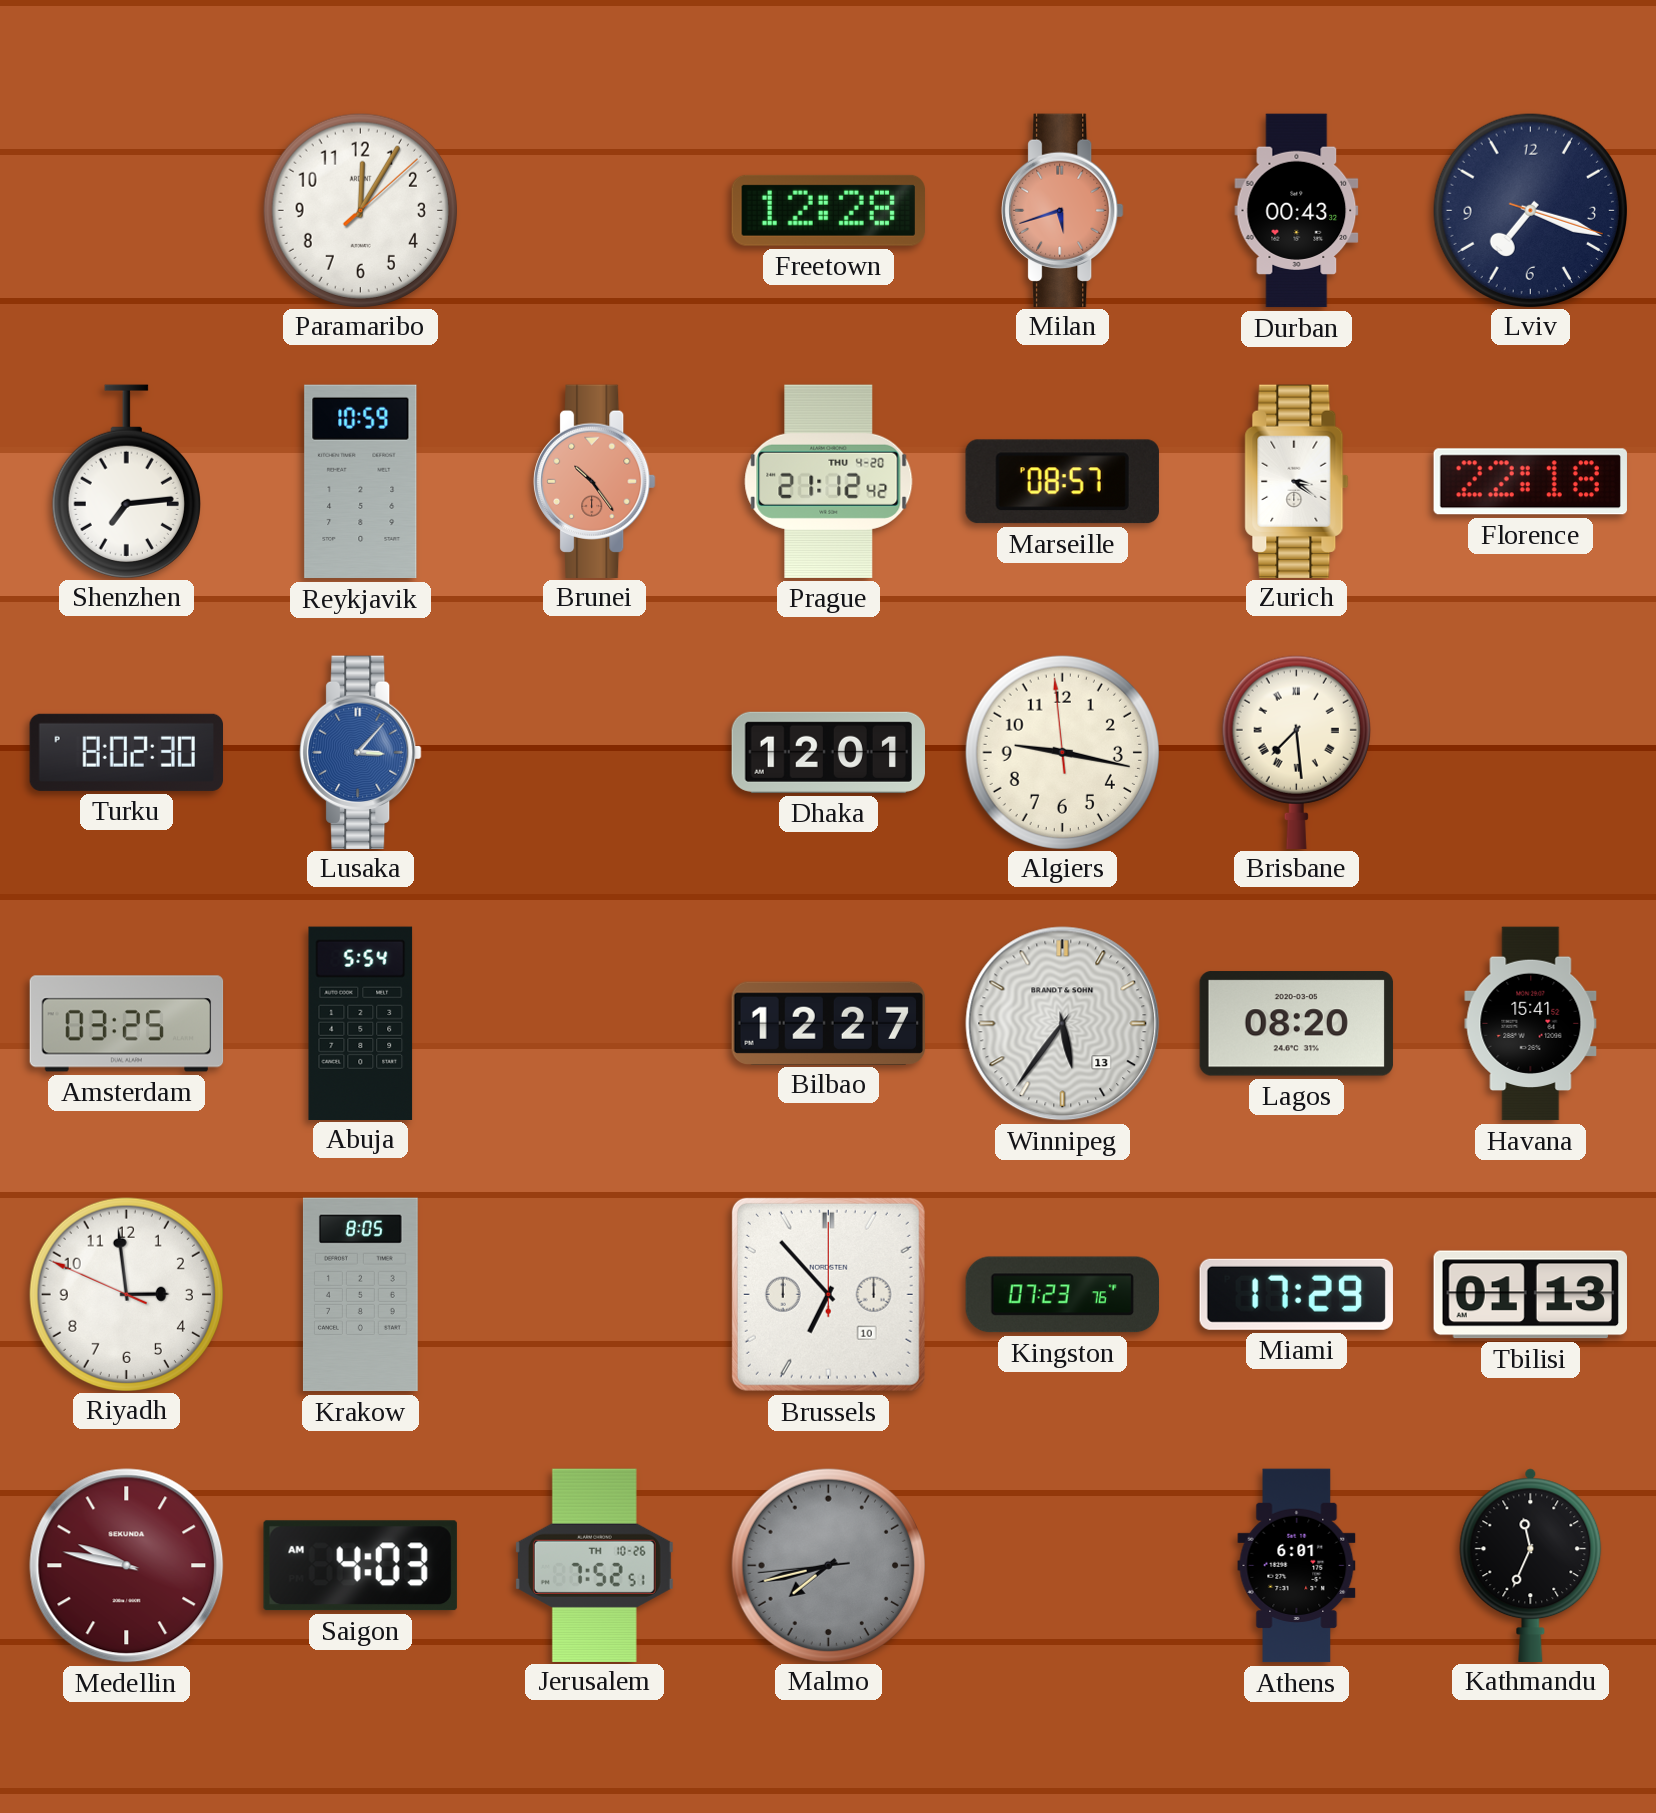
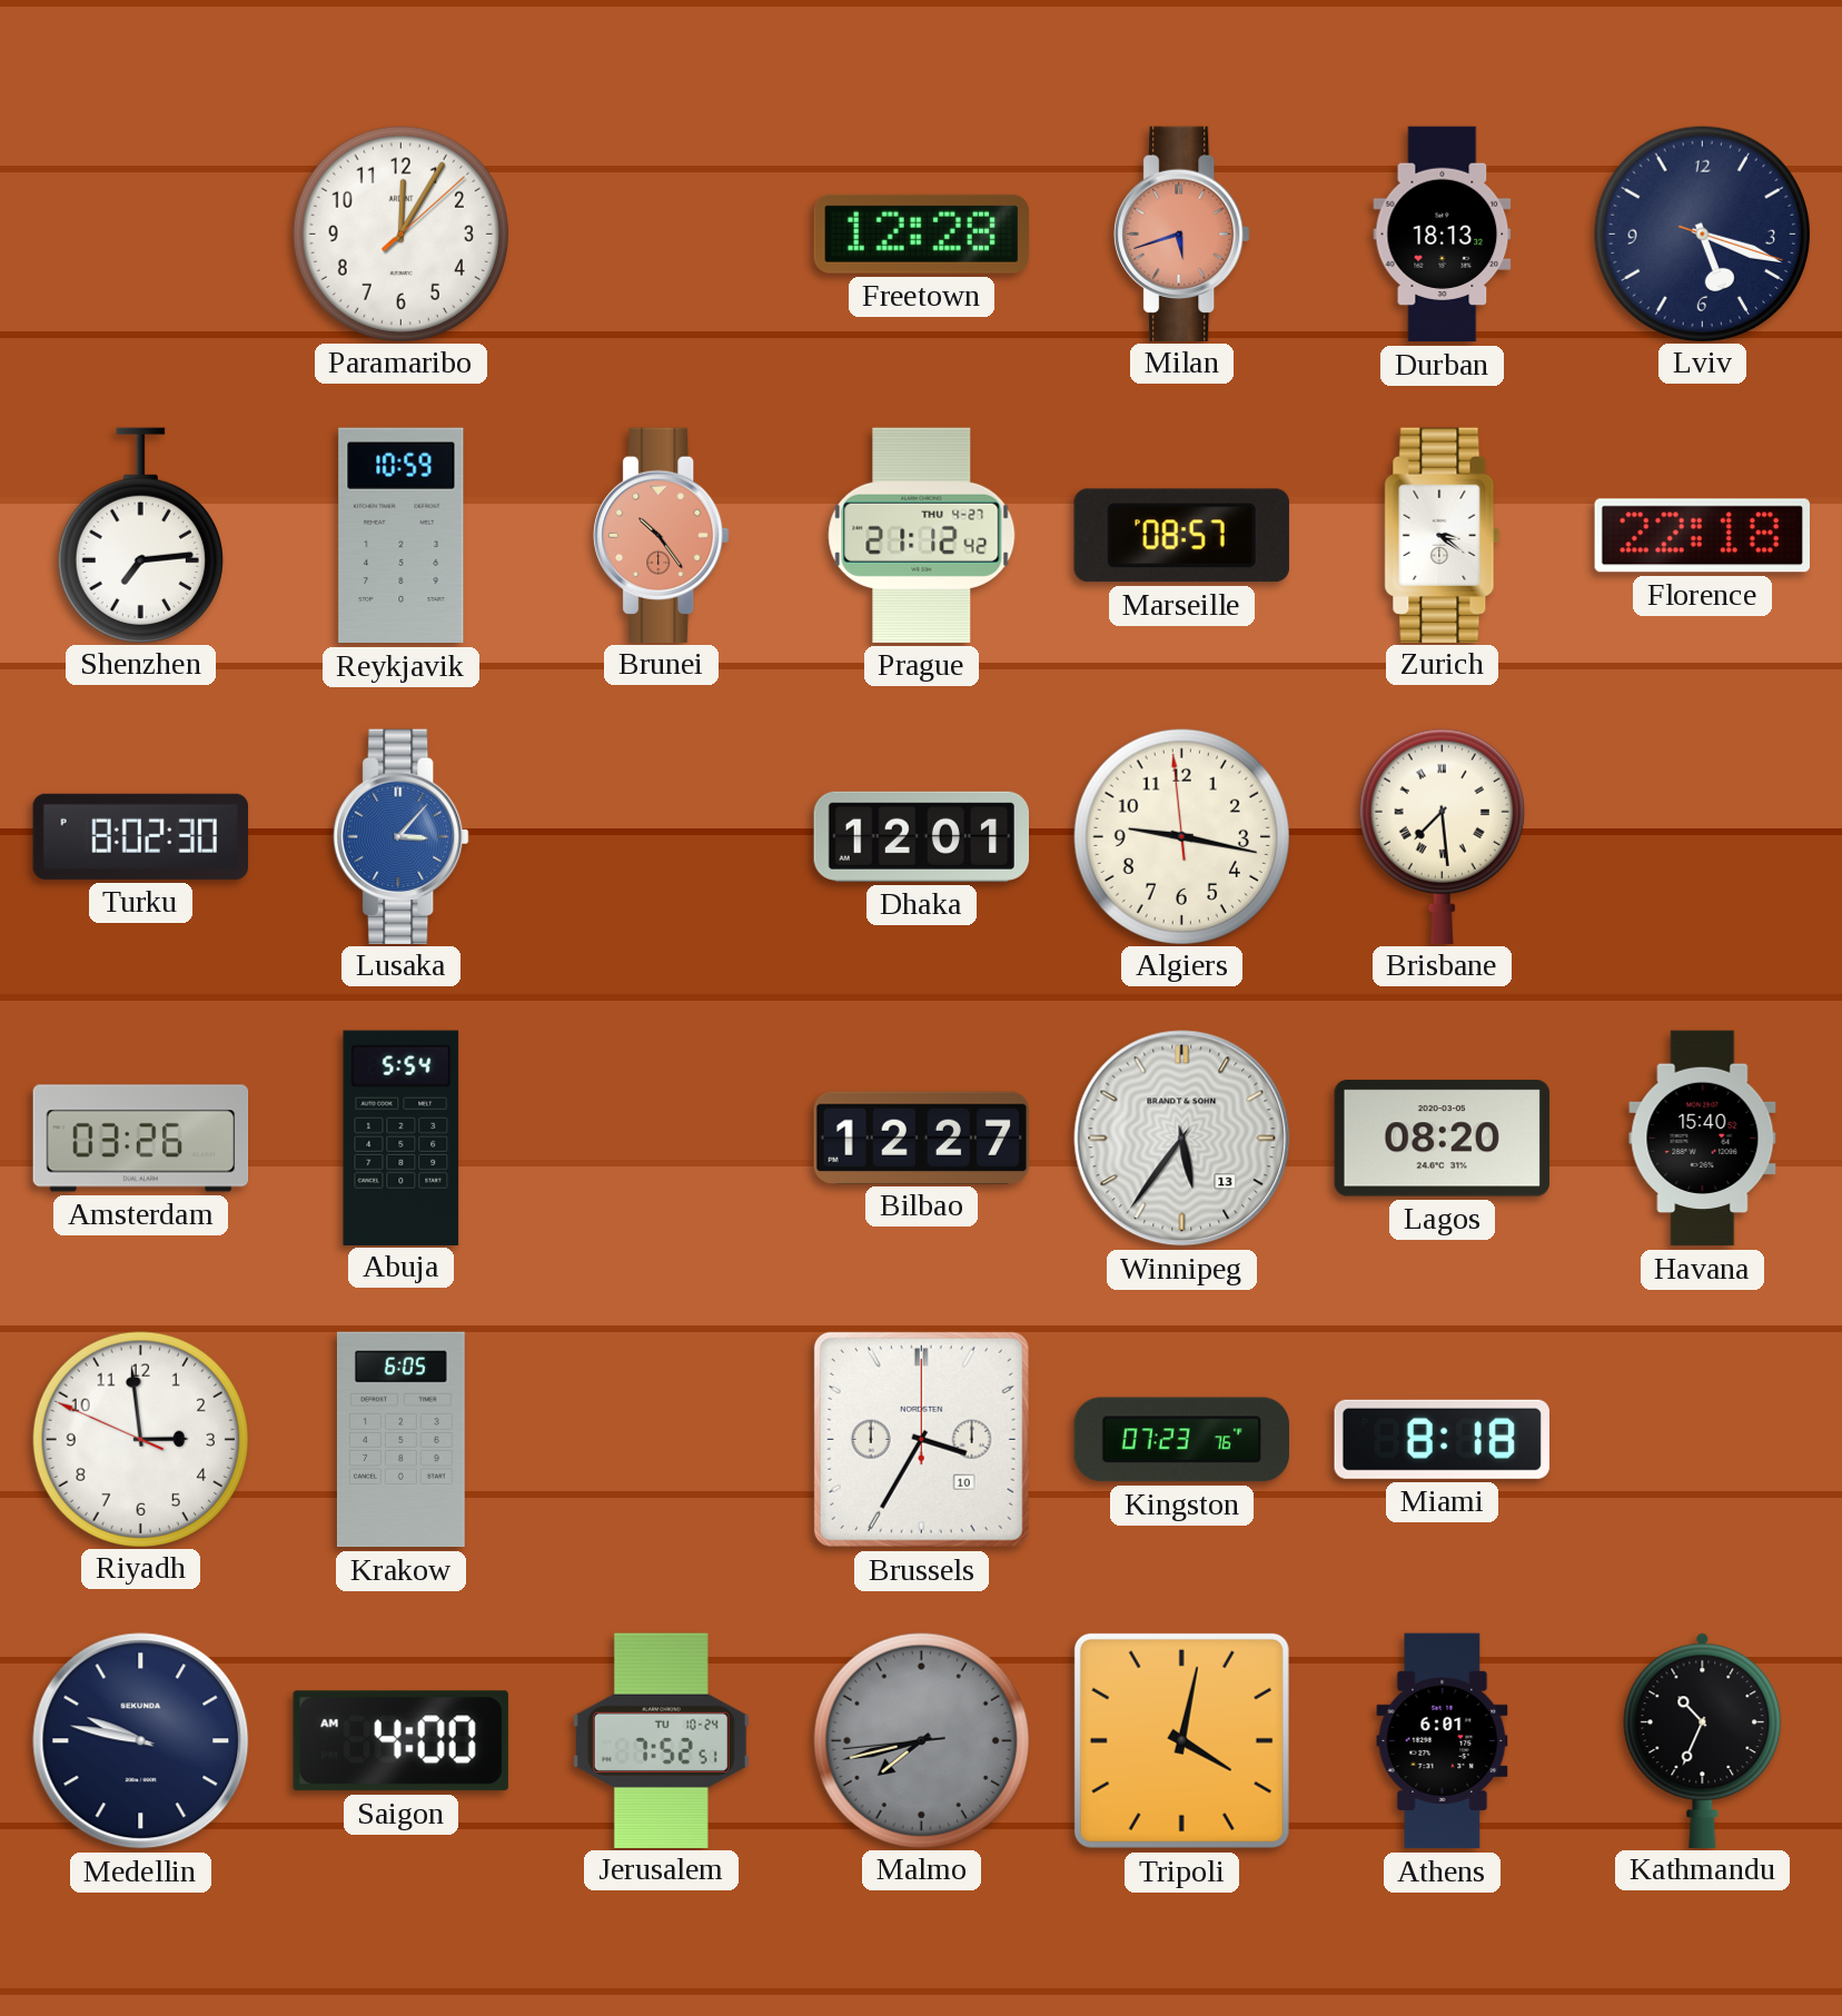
Durban: 00:43 -> 18:13
Lviv: 7:18 -> 5:18
Prague date: THU 4-20 -> THU 4-27
Amsterdam: 03:25 -> 03:26
Havana: 15:41 -> 15:40
Krakow: 8:05 -> 6:05
Brussels: 6:53 -> 3:35
Miami: 17:29 -> 8:18
Tbilisi: 01:13 -> none
Medellin dial: burgundy -> navy
Saigon: 4:03 -> 4:00
Jerusalem date: TH 10-26 -> TU 10-24
Tripoli: none -> 4:02
Kathmandu: 11:34 -> 10:34
